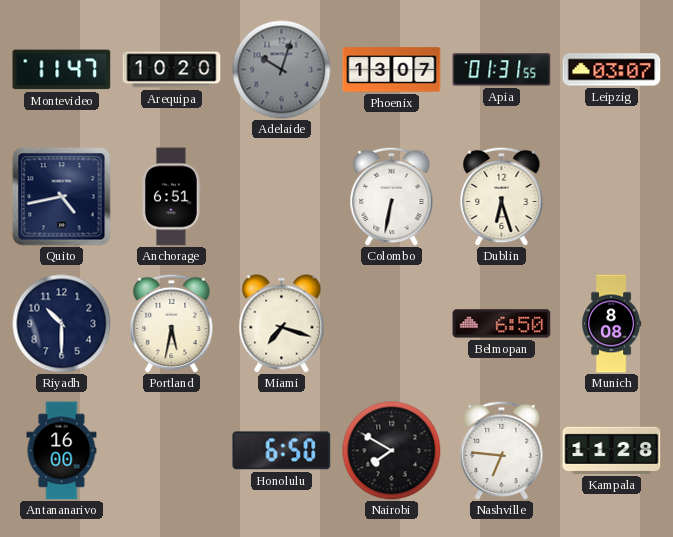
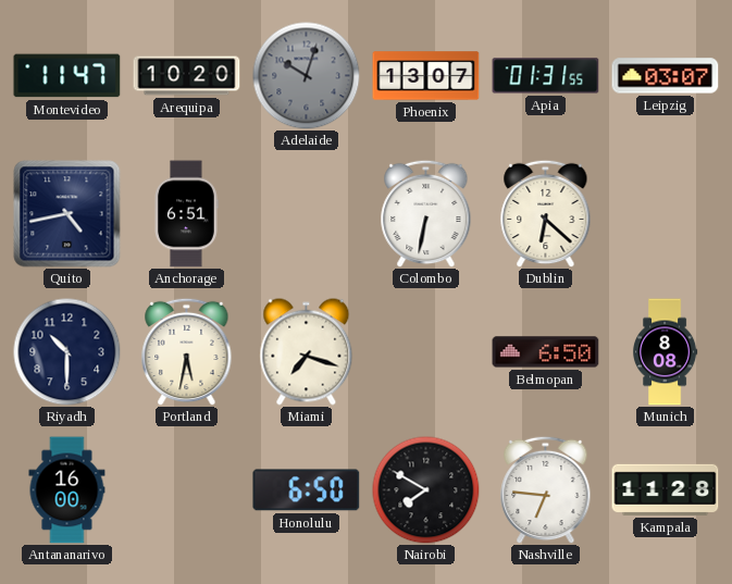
Dublin: 6:27 -> 6:22
